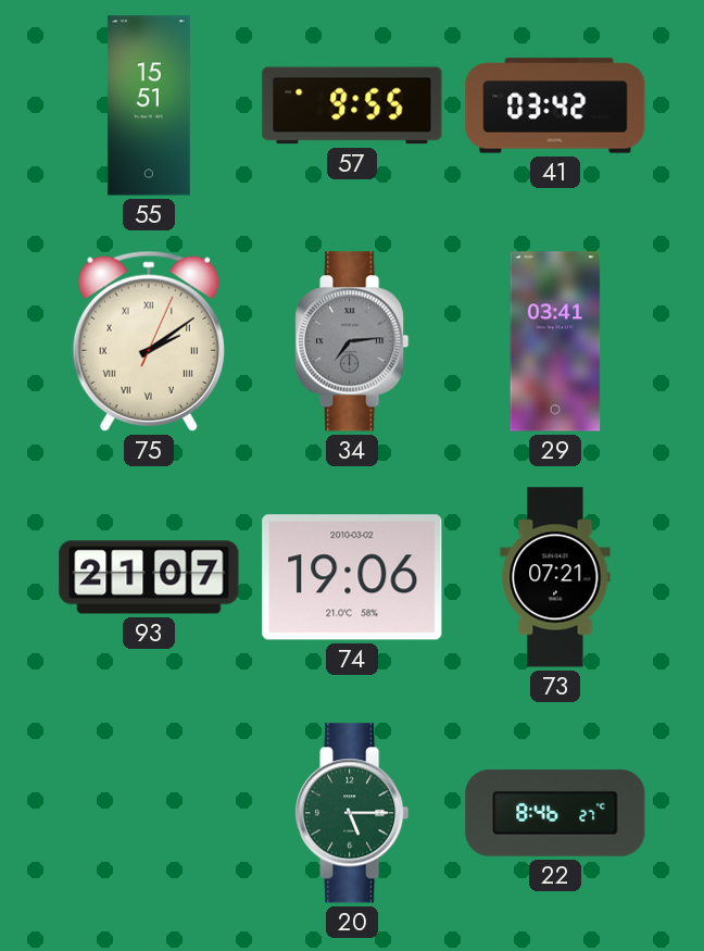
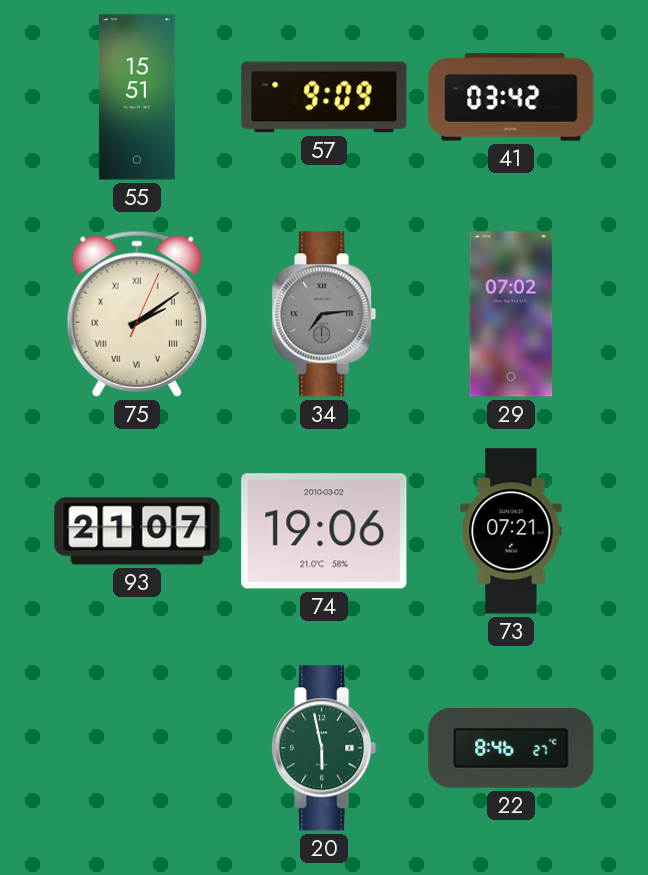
57: 9:55 -> 9:09
29: 03:41 -> 07:02
20: 5:15 -> 5:58
